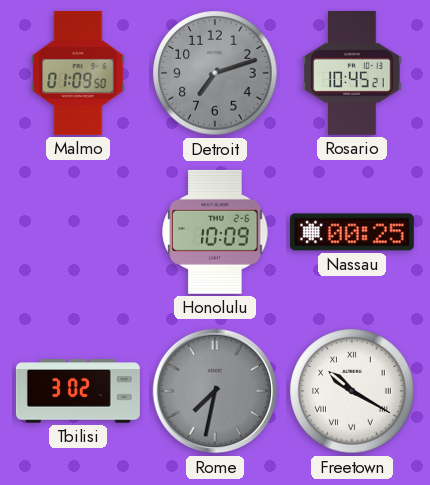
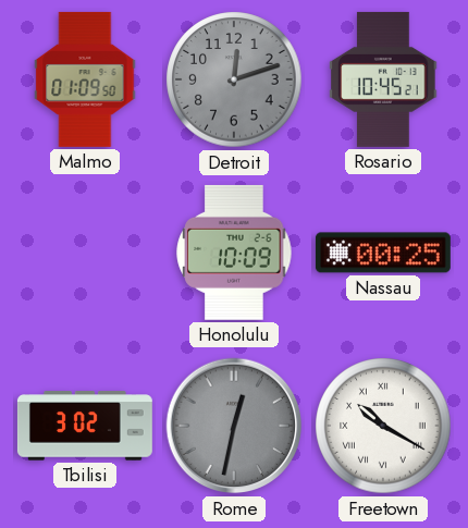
Detroit: 7:12 -> 12:12
Rome: 7:32 -> 12:32
